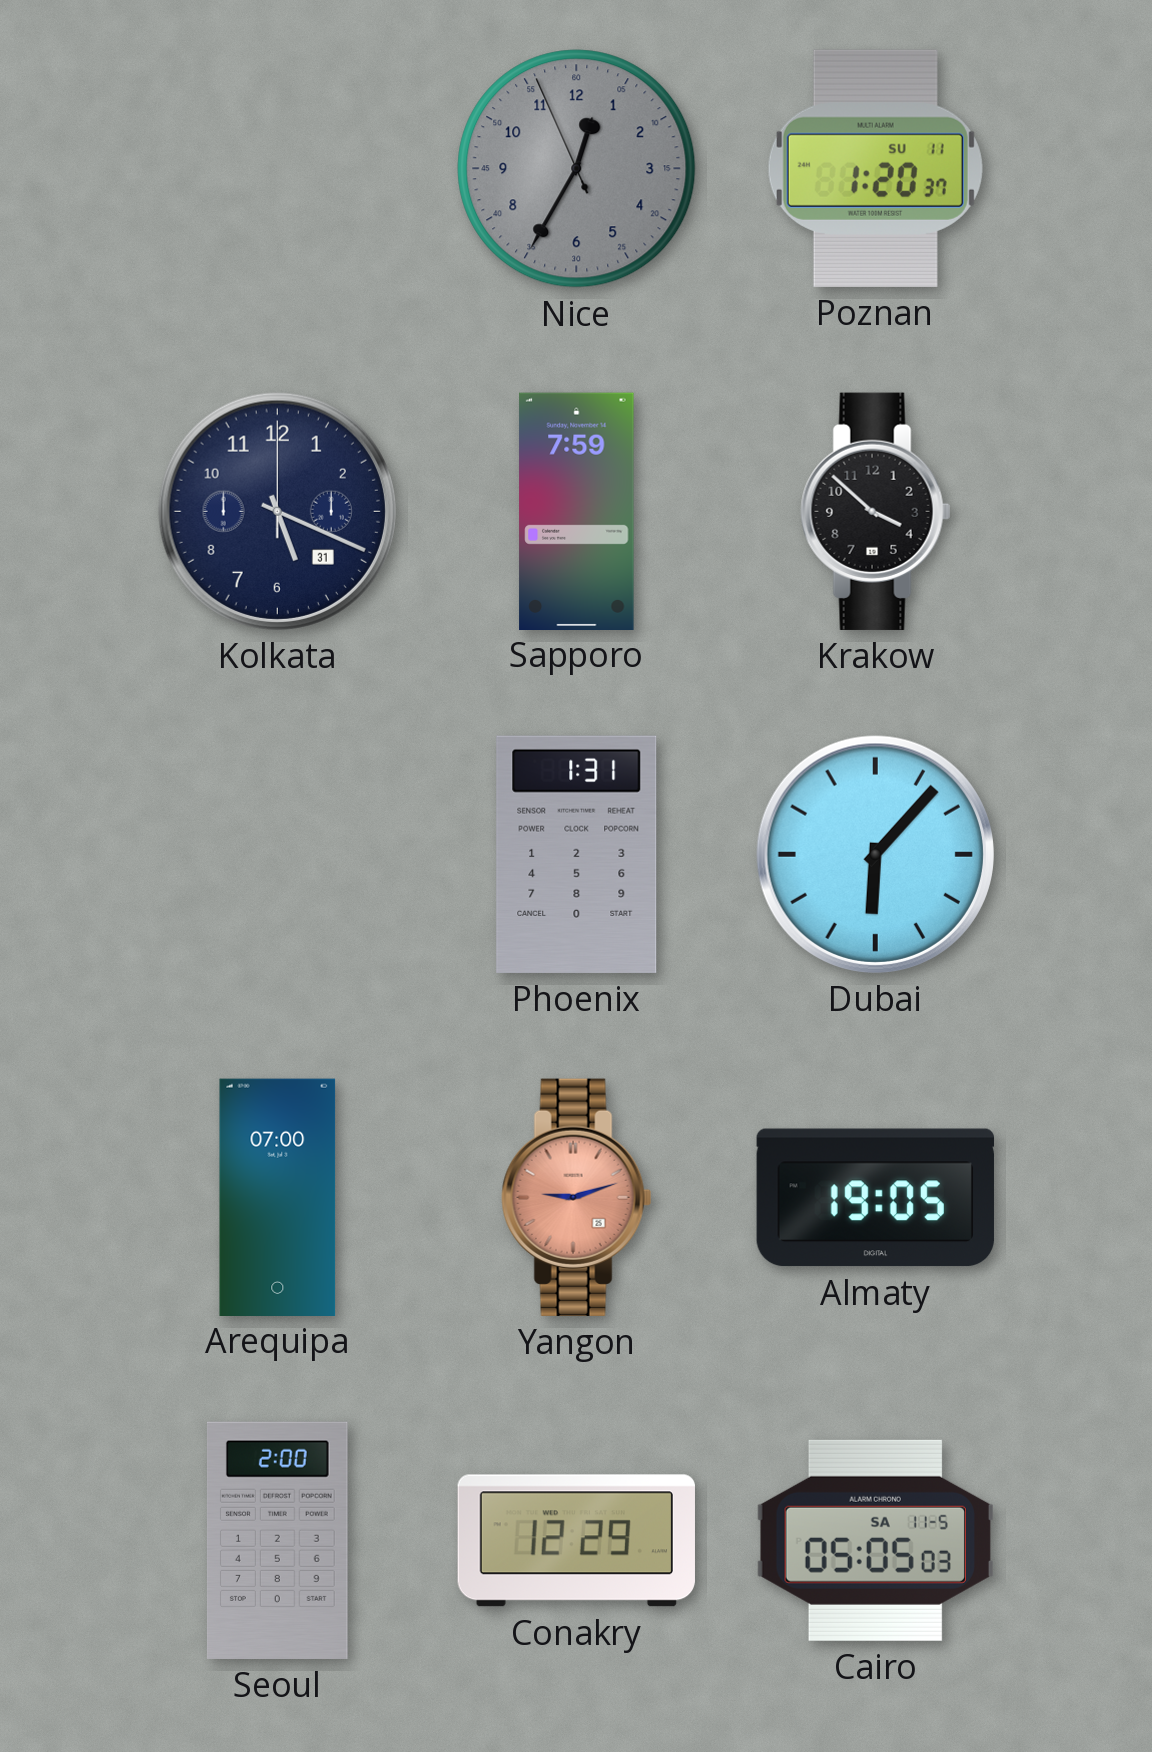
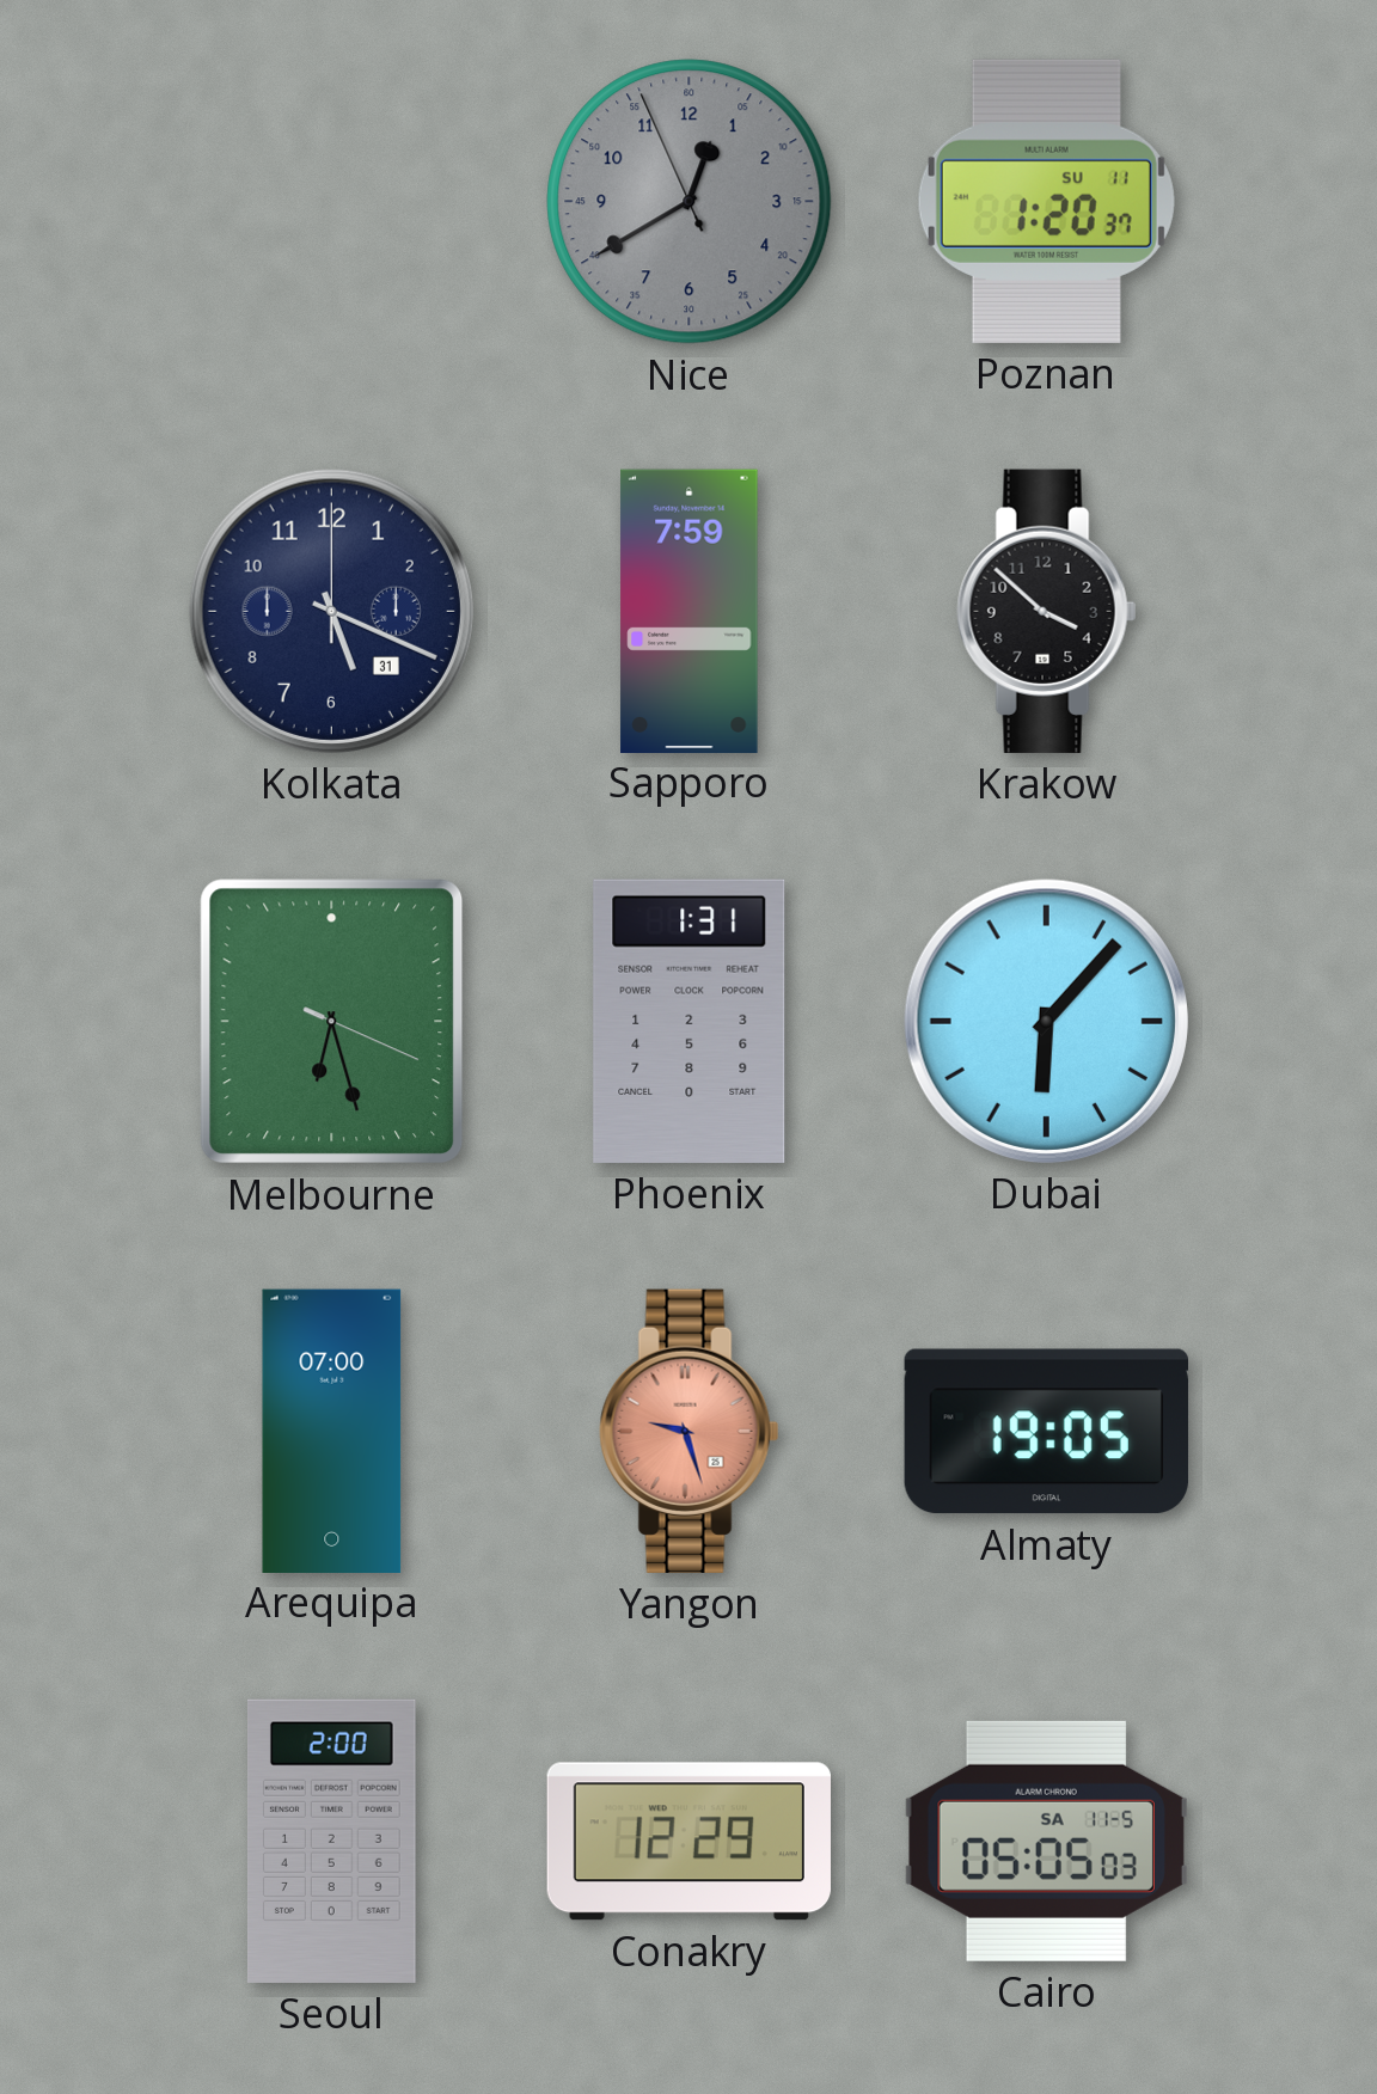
Nice: 12:34 -> 12:39
Melbourne: none -> 6:27
Yangon: 9:12 -> 9:27
